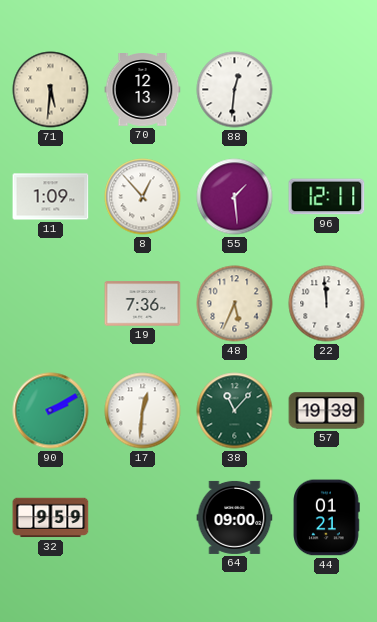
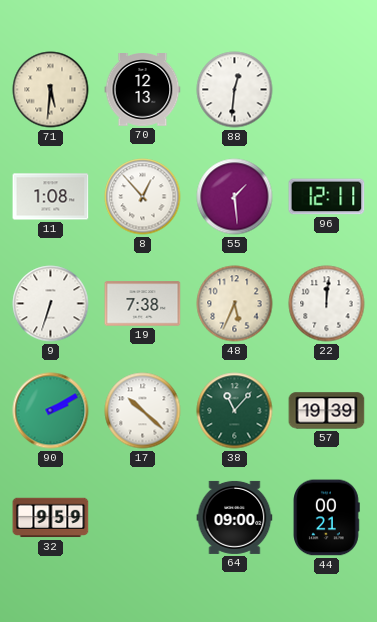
11: 1:09 -> 1:08
9: none -> 6:33
19: 7:36 -> 7:38
22: 11:59 -> 12:01
17: 12:31 -> 10:22
44: 01:21 -> 00:21
